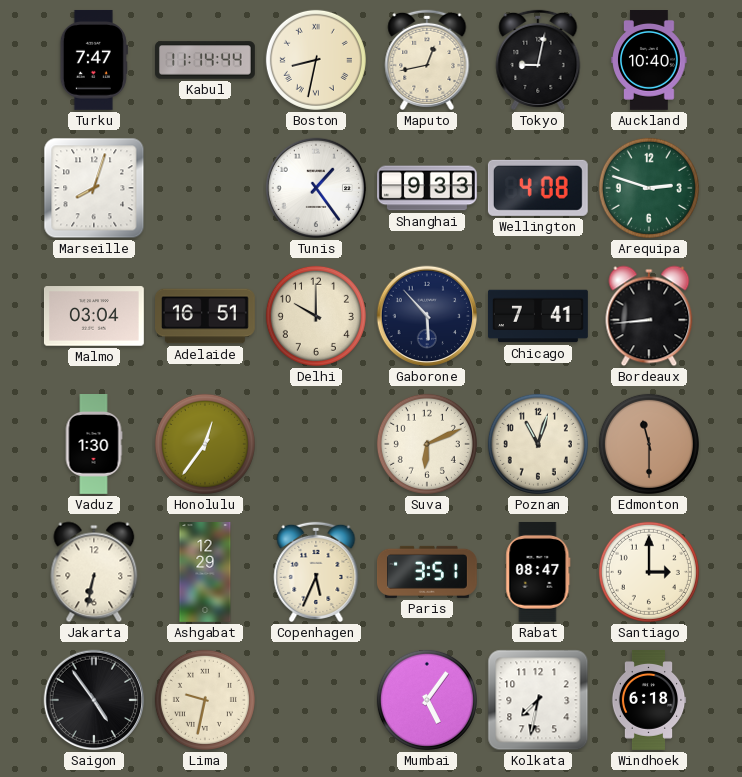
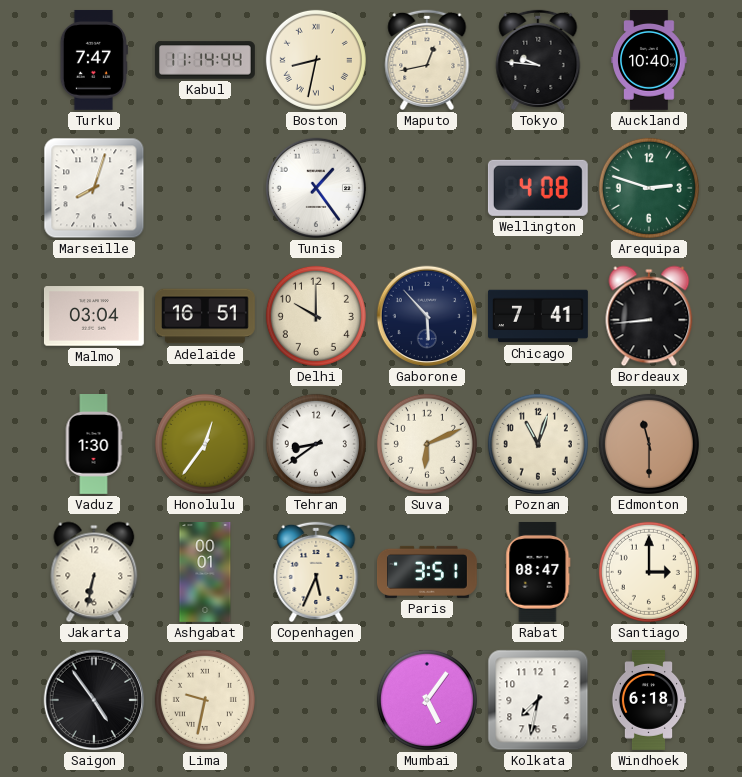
Tokyo: 9:02 -> 9:46
Shanghai: 9:33 -> none
Tehran: none -> 8:39
Ashgabat: 12:29 -> 00:01
